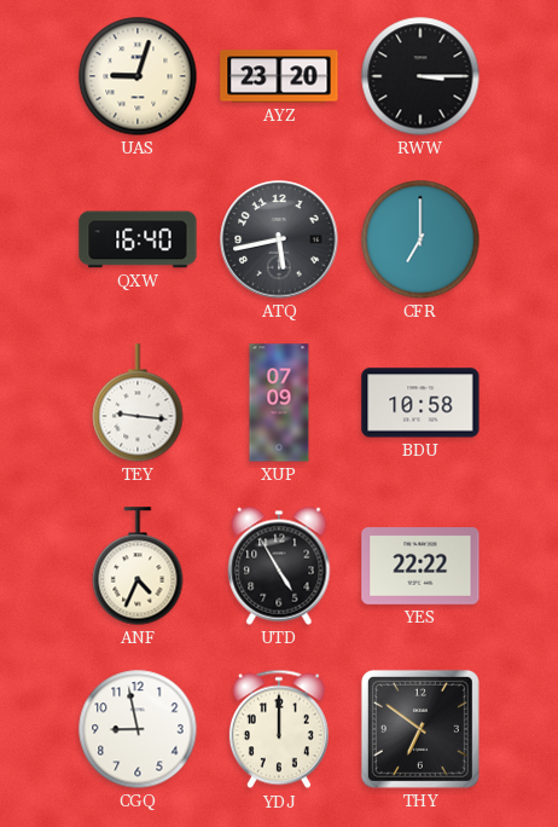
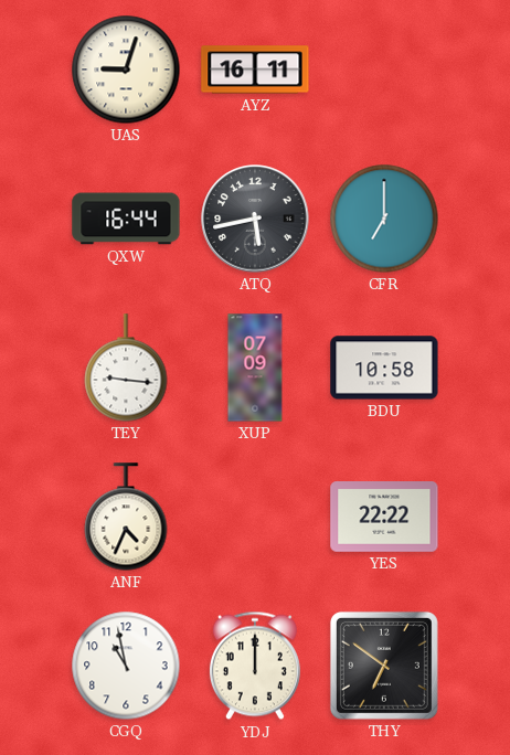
AYZ: 23:20 -> 16:11
RWW: 3:15 -> none
QXW: 16:40 -> 16:44
UTD: 4:55 -> none
CGQ: 8:58 -> 10:58
